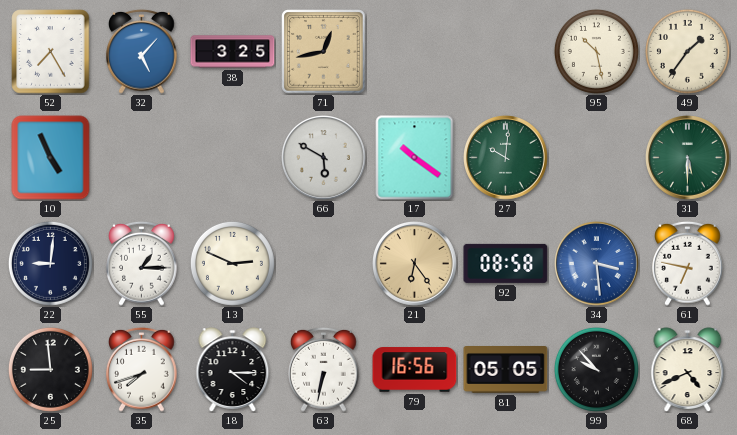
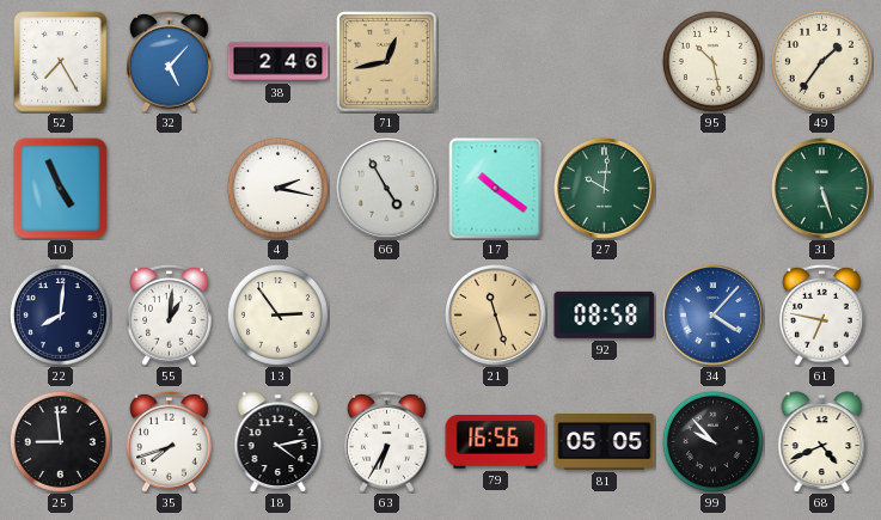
38: 3:25 -> 2:46
4: none -> 2:17
66: 5:50 -> 4:55
31: 5:30 -> 5:27
22: 9:01 -> 8:01
55: 1:15 -> 1:01
13: 2:49 -> 2:54
21: 6:24 -> 11:27
34: 3:29 -> 4:07
18: 4:15 -> 4:13
63: 6:32 -> 6:35
